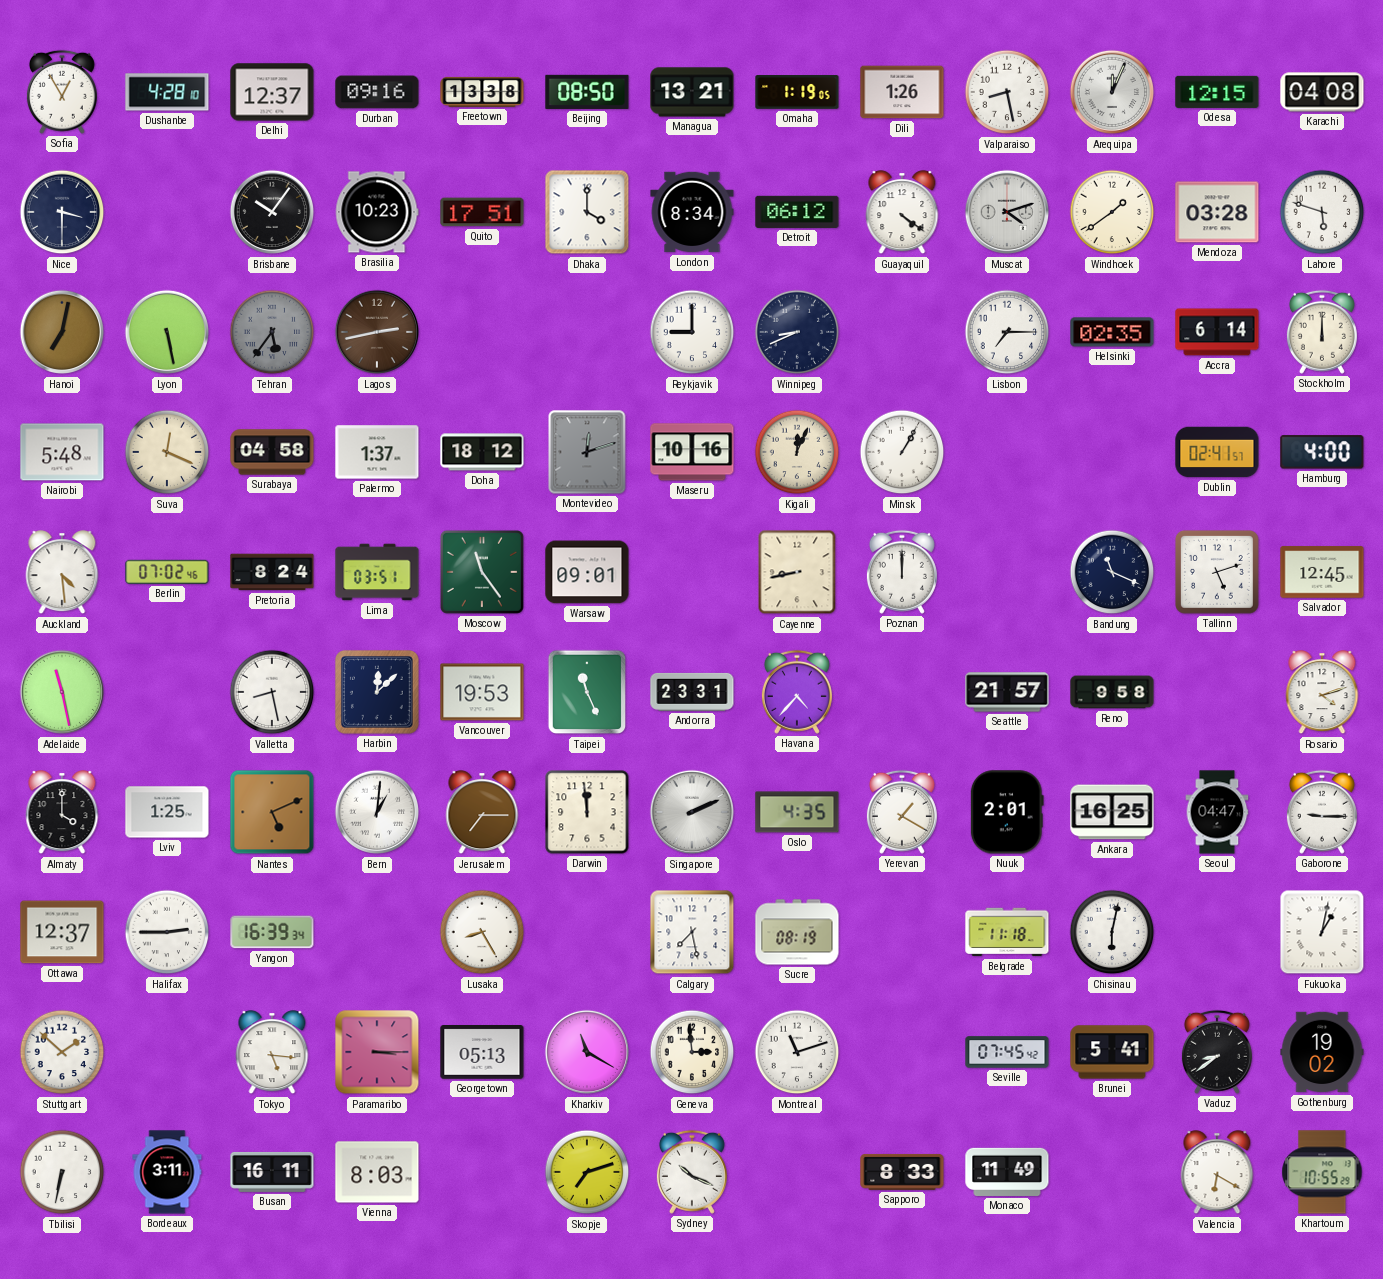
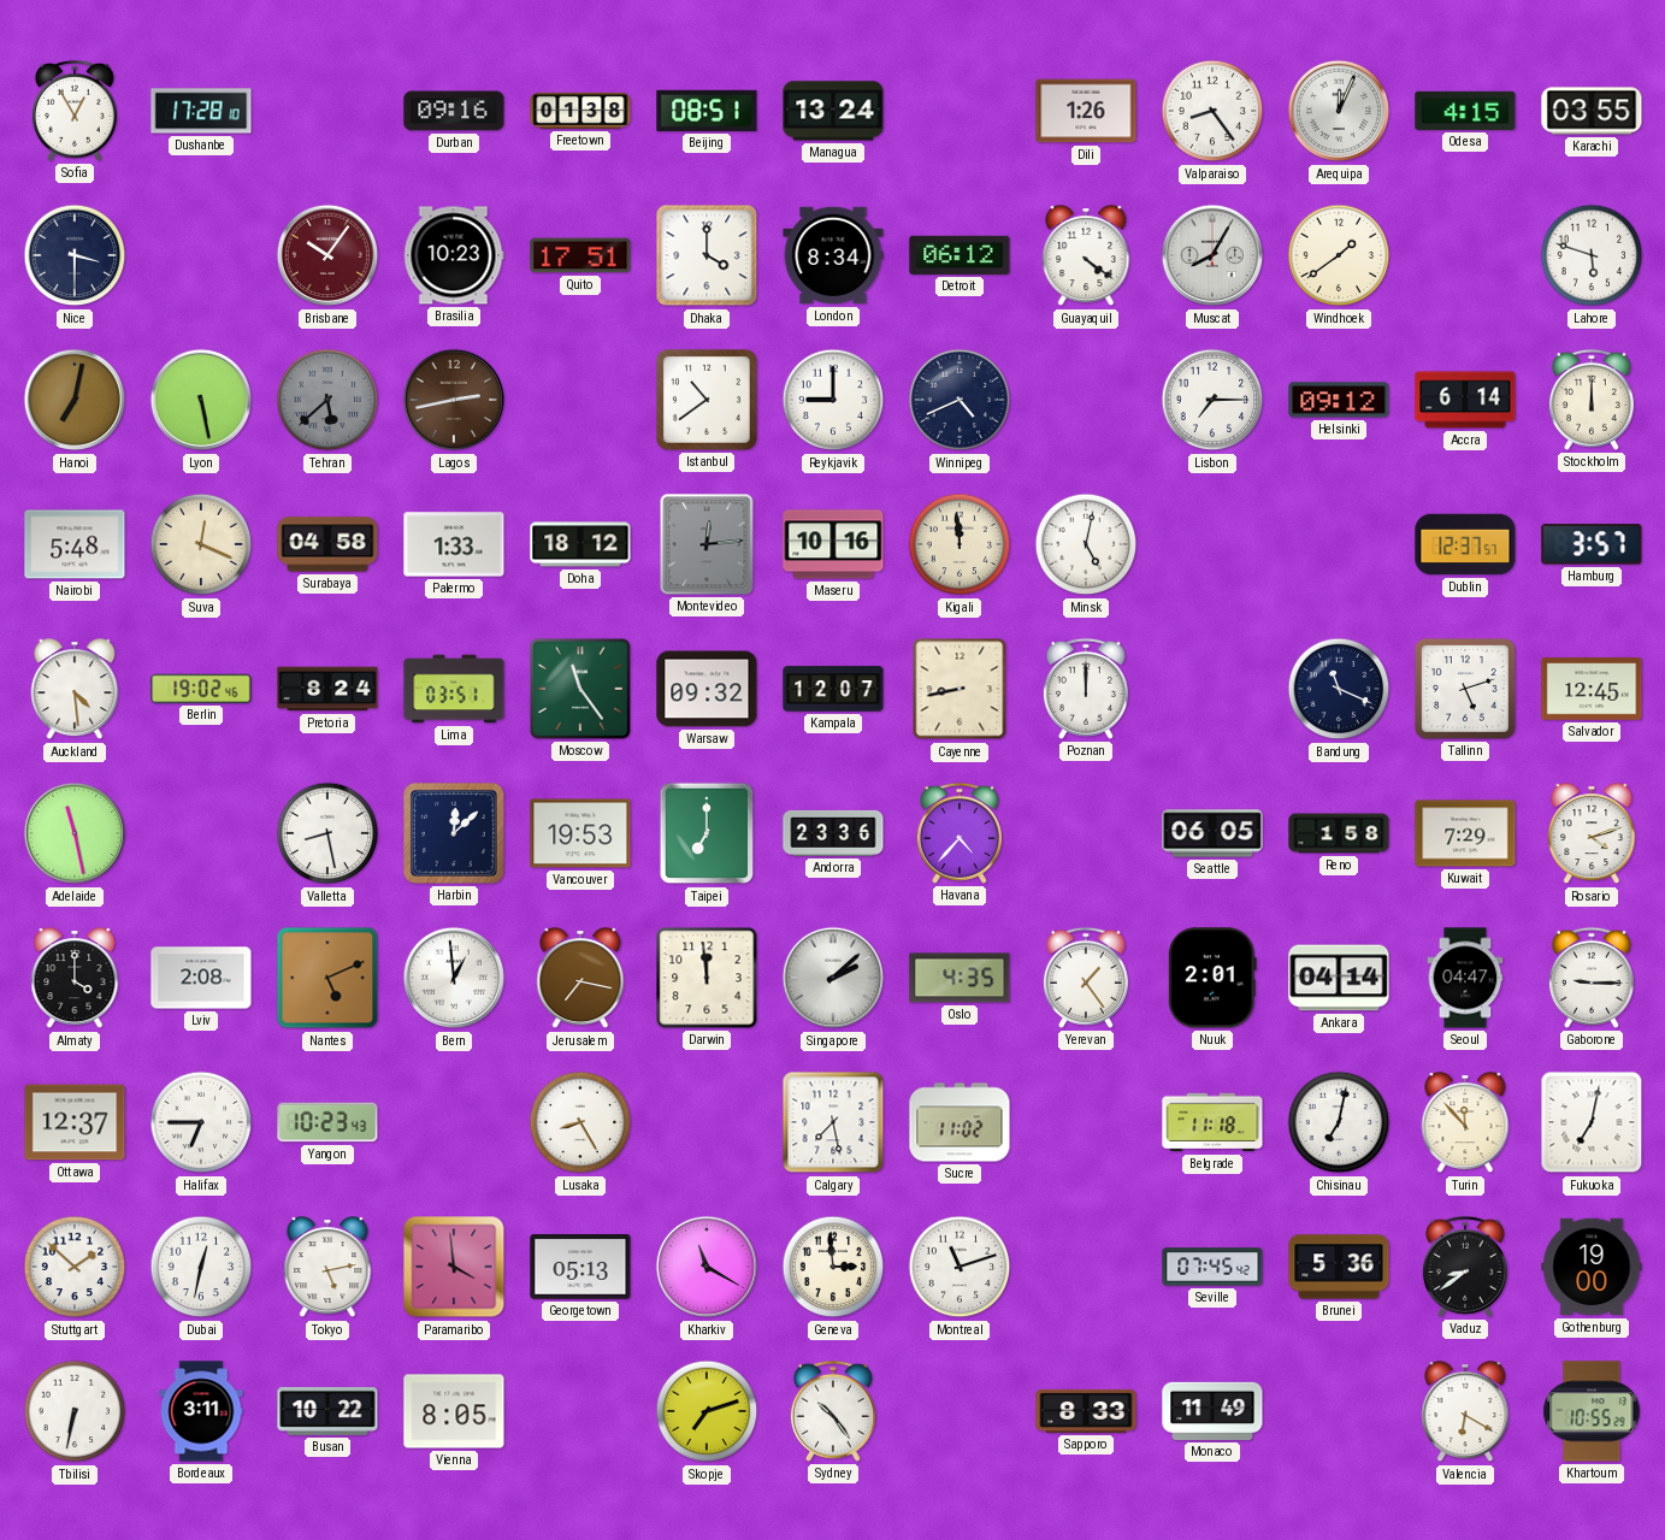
Dushanbe: 4:28 -> 17:28
Delhi: 12:37 -> none
Freetown: 13:38 -> 01:38
Beijing: 08:50 -> 08:51
Managua: 13:21 -> 13:24
Omaha: 1:19 -> none
Valparaiso: 8:28 -> 8:24
Odesa: 12:15 -> 4:15
Karachi: 04:08 -> 03:55
Brisbane dial: black -> burgundy
Muscat: 4:12 -> 8:05
Mendoza: 03:28 -> none
Tehran: 5:36 -> 5:38
Istanbul: none -> 10:39
Winnipeg: 8:41 -> 4:41
Helsinki: 02:35 -> 09:12
Palermo: 1:37 -> 1:33
Montevideo: 12:12 -> 12:14
Kigali: 12:04 -> 11:59
Minsk: 1:05 -> 5:02
Dublin: 02:41 -> 12:37
Hamburg: 4:00 -> 3:57
Berlin: 07:02 -> 19:02
Warsaw: 09:01 -> 09:32
Kampala: none -> 12:07
Taipei: 11:26 -> 7:00
Andorra: 23:31 -> 23:36
Seattle: 21:57 -> 06:05
Reno: 9:58 -> 1:58
Kuwait: none -> 7:29
Lviv: 1:25 -> 2:08
Bern: 1:01 -> 12:59
Jerusalem: 7:15 -> 7:17
Singapore: 2:11 -> 2:08
Yerevan: 1:20 -> 1:24
Ankara: 16:25 -> 04:14
Halifax: 2:45 -> 6:45
Yangon: 16:39 -> 10:23
Sucre: 08:19 -> 11:02
Chisinau: 6:02 -> 7:02
Turin: none -> 11:53
Fukuoka: 1:02 -> 7:02
Dubai: none -> 12:32
Tokyo: 5:16 -> 5:13
Paramaribo: 3:15 -> 3:59
Brunei: 5:41 -> 5:36
Gothenburg: 19:02 -> 19:00
Busan: 16:11 -> 10:22
Vienna: 8:03 -> 8:05
Sydney: 10:19 -> 10:24
